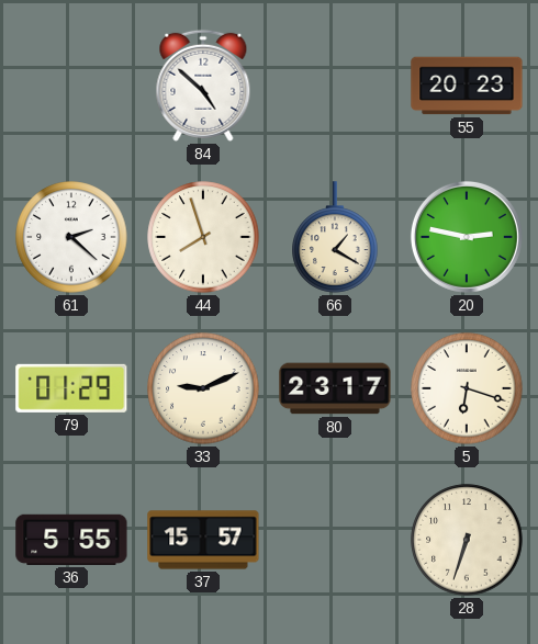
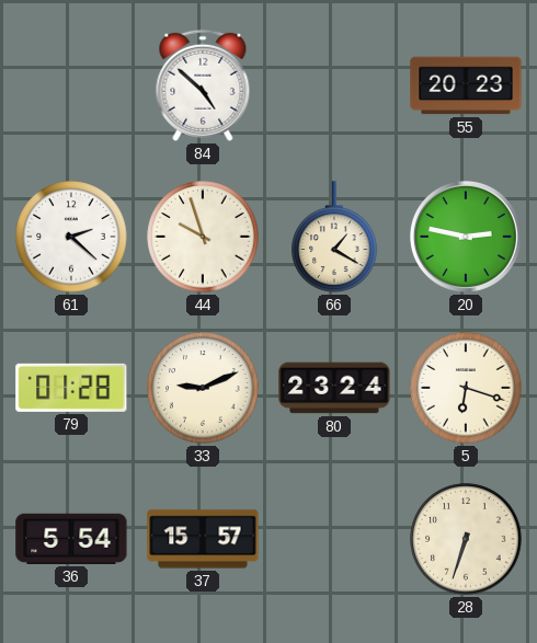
44: 7:57 -> 9:57
79: 01:29 -> 01:28
80: 23:17 -> 23:24
36: 5:55 -> 5:54
